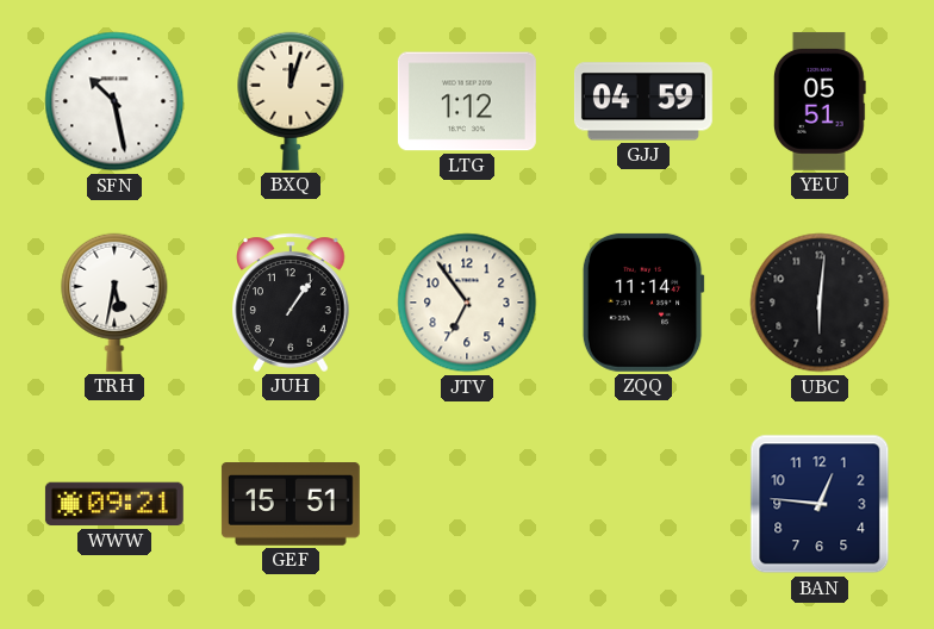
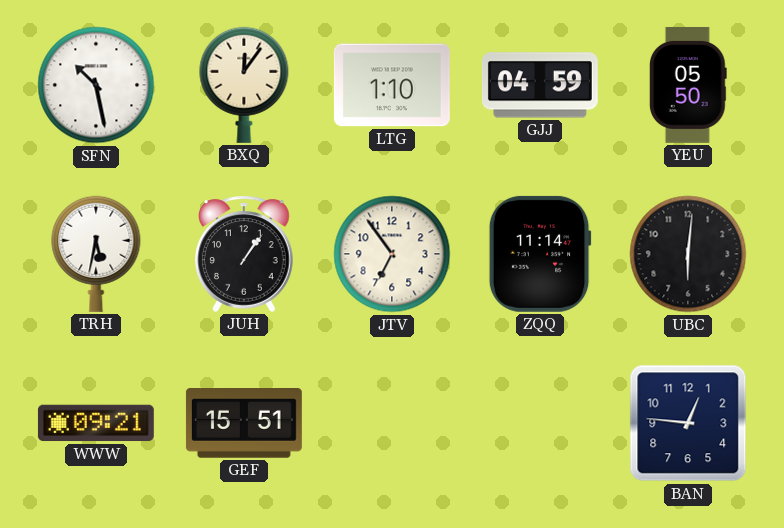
BXQ: 12:03 -> 12:06
LTG: 1:12 -> 1:10
YEU: 05:51 -> 05:50
